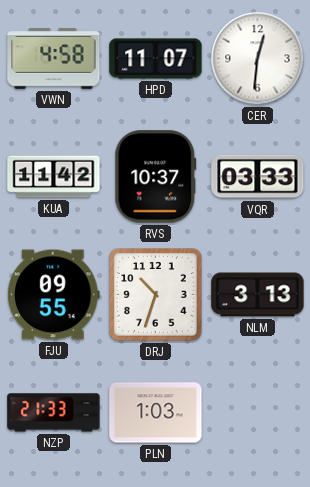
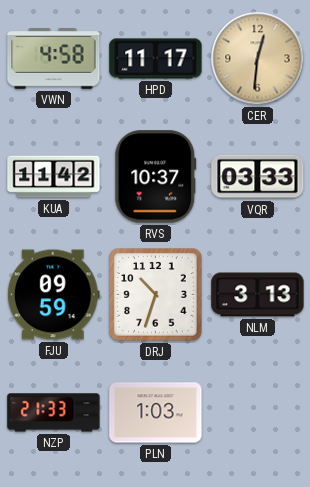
HPD: 11:07 -> 11:17
CER dial: white -> champagne
FJU: 09:55 -> 09:59
